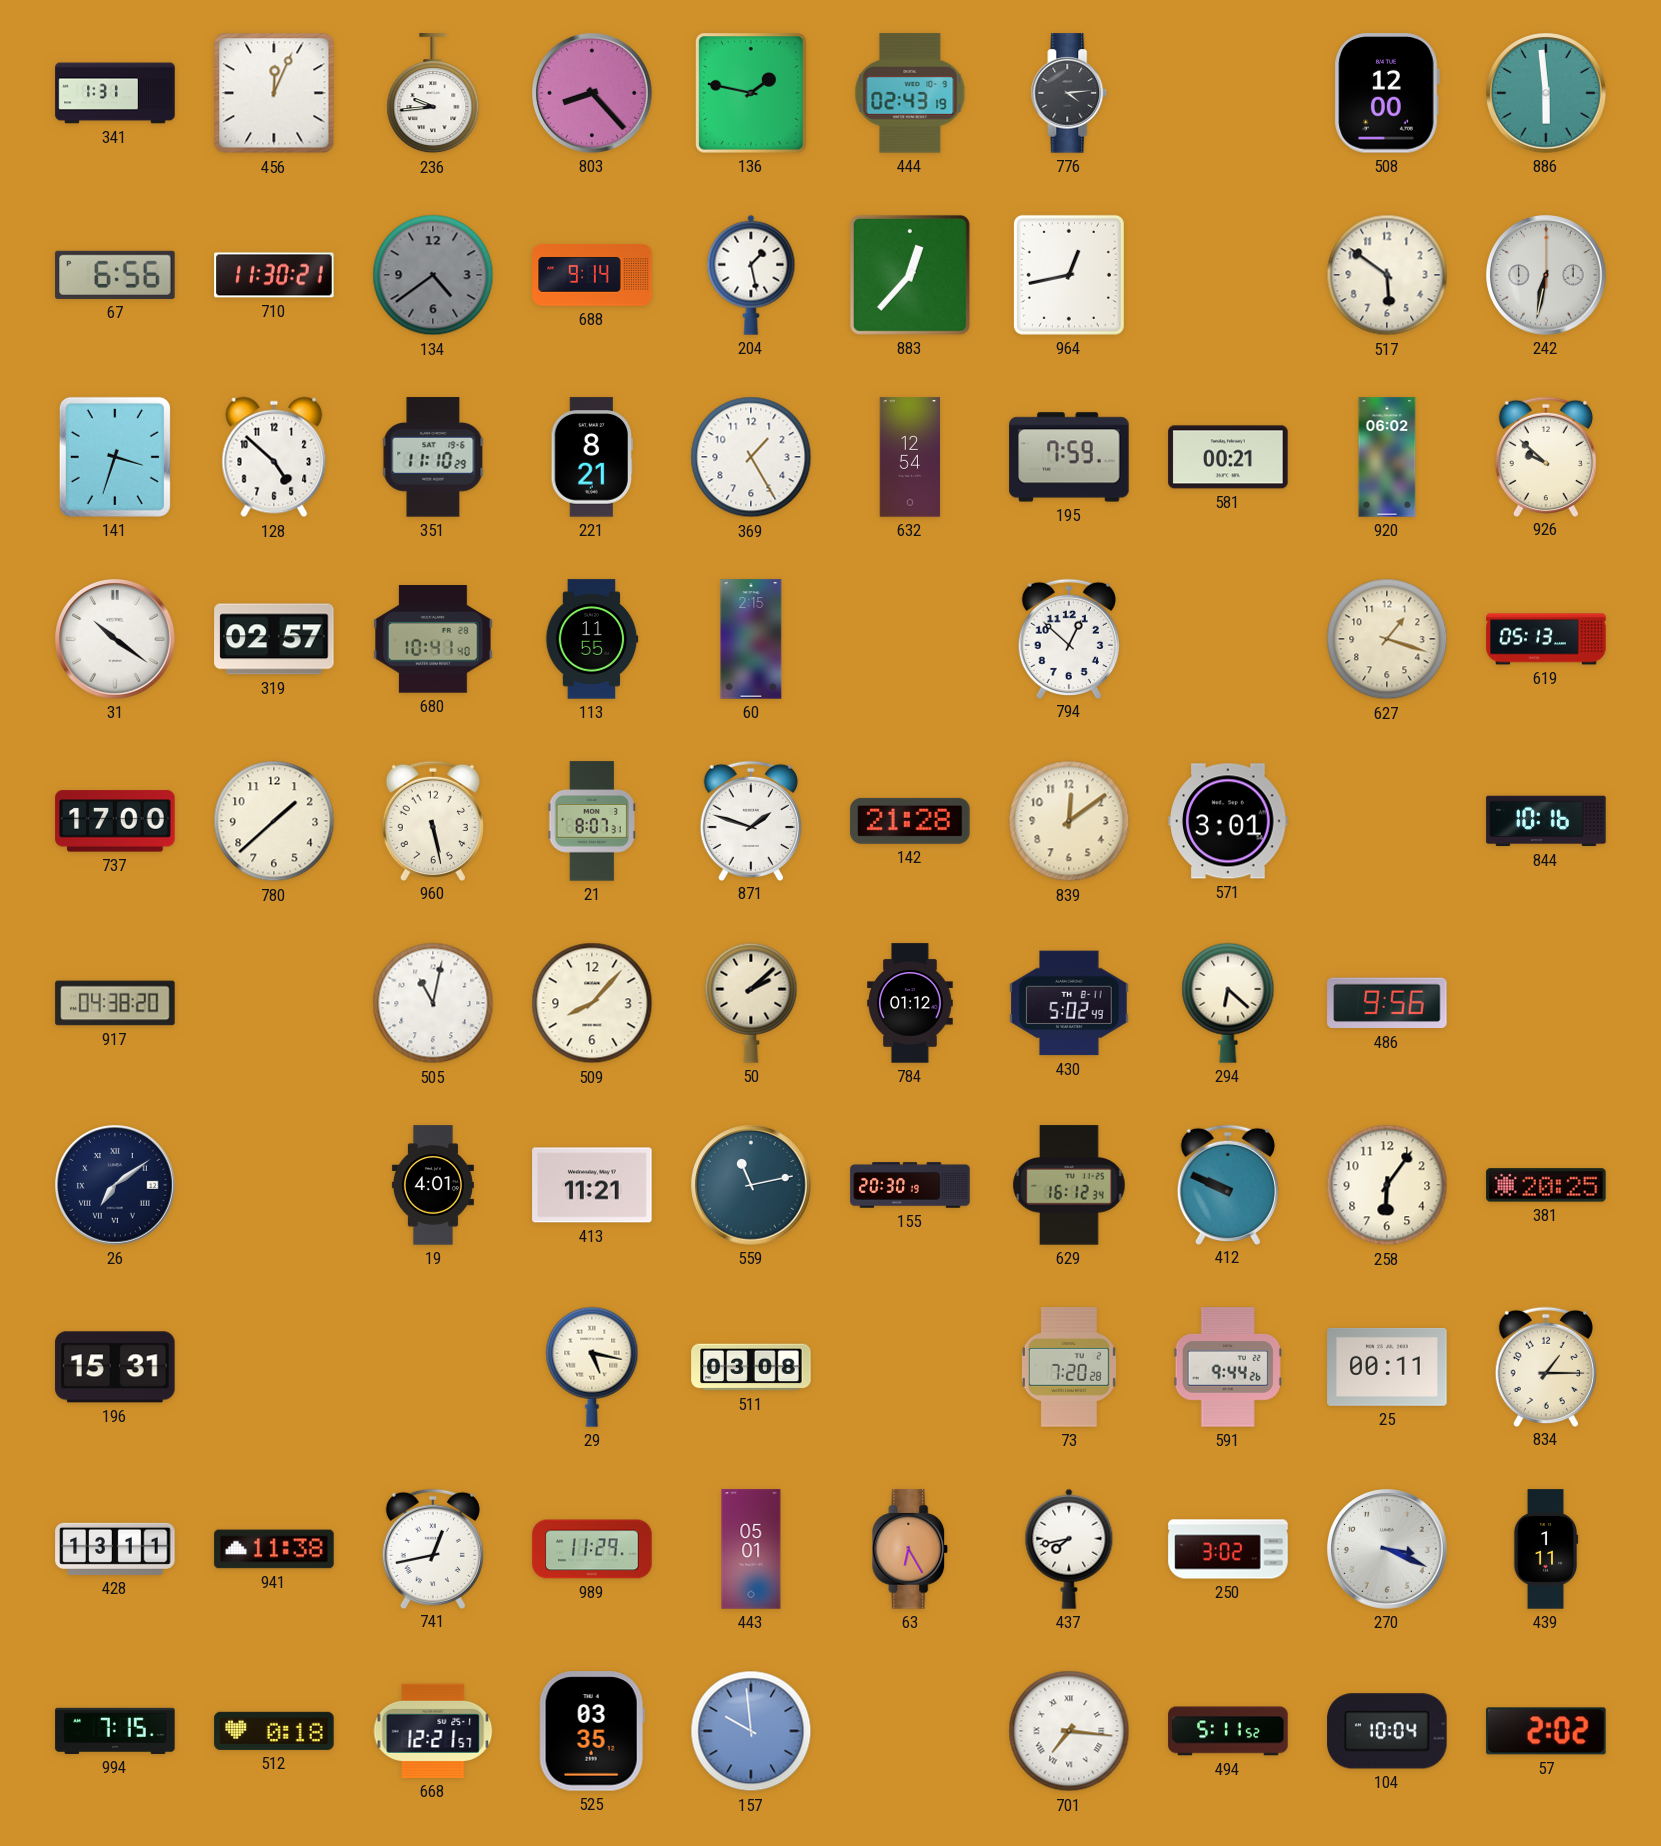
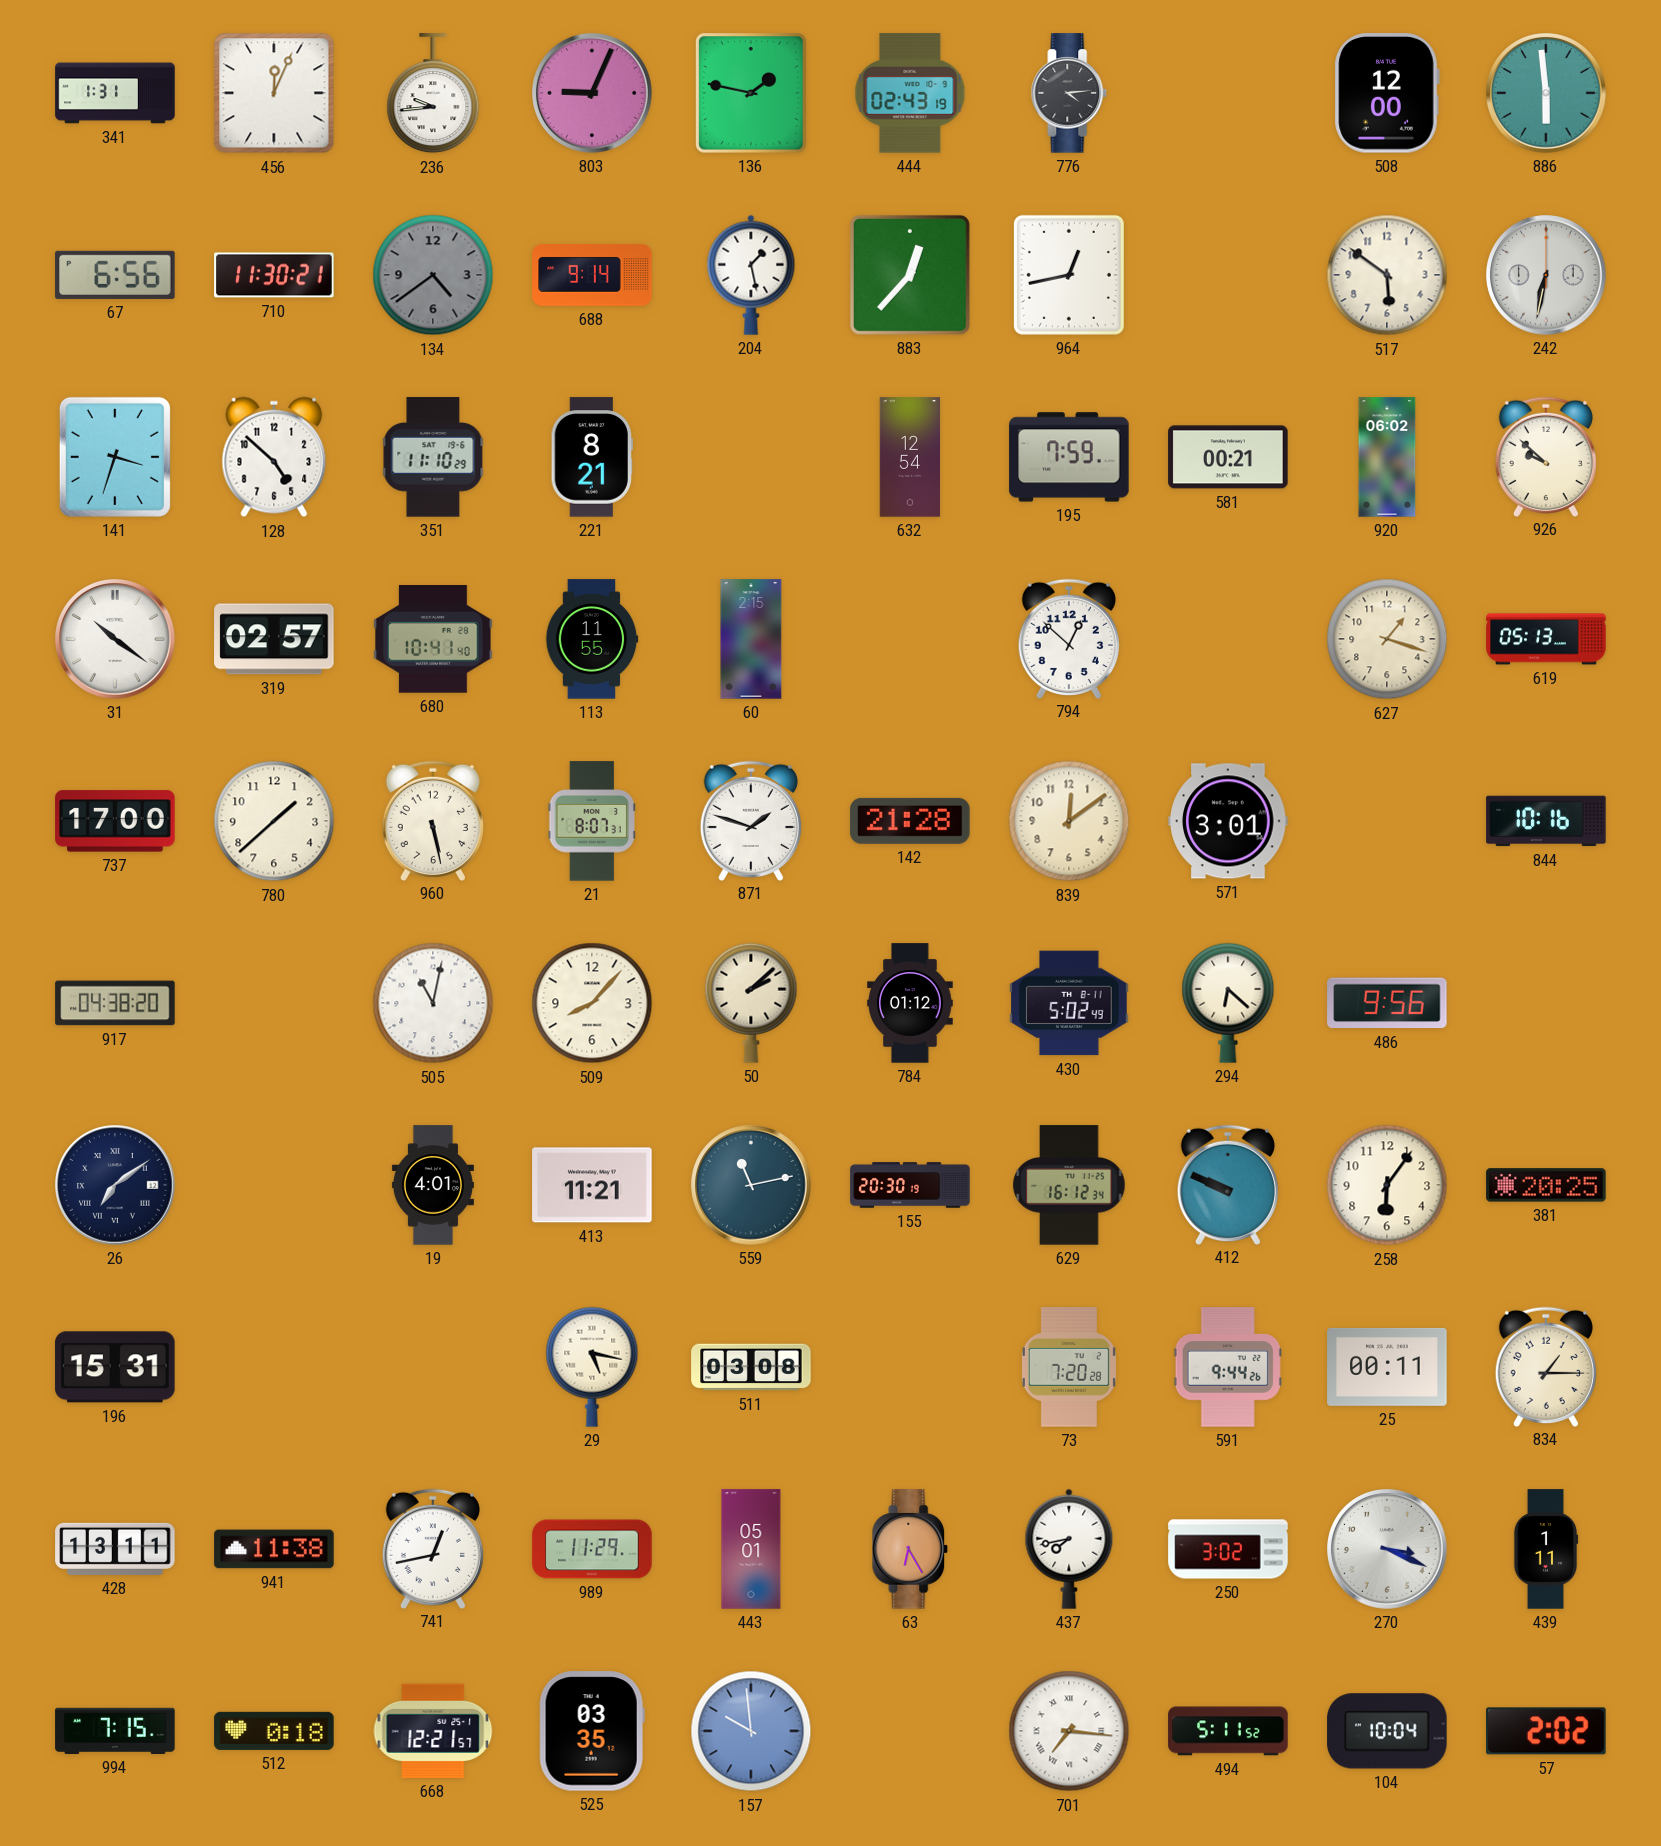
803: 8:23 -> 9:04
369: 1:25 -> none
